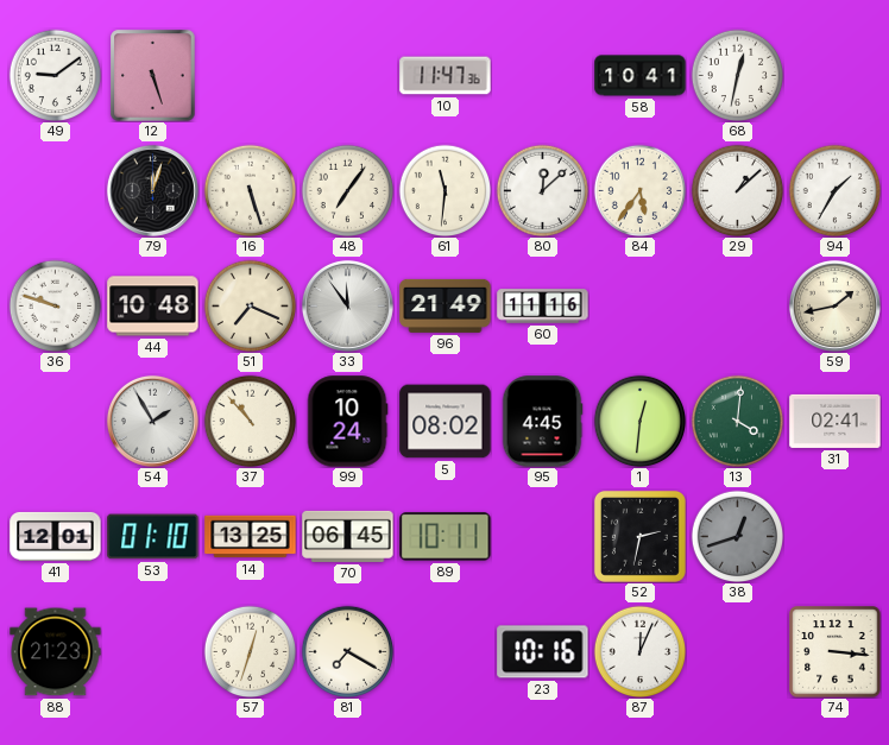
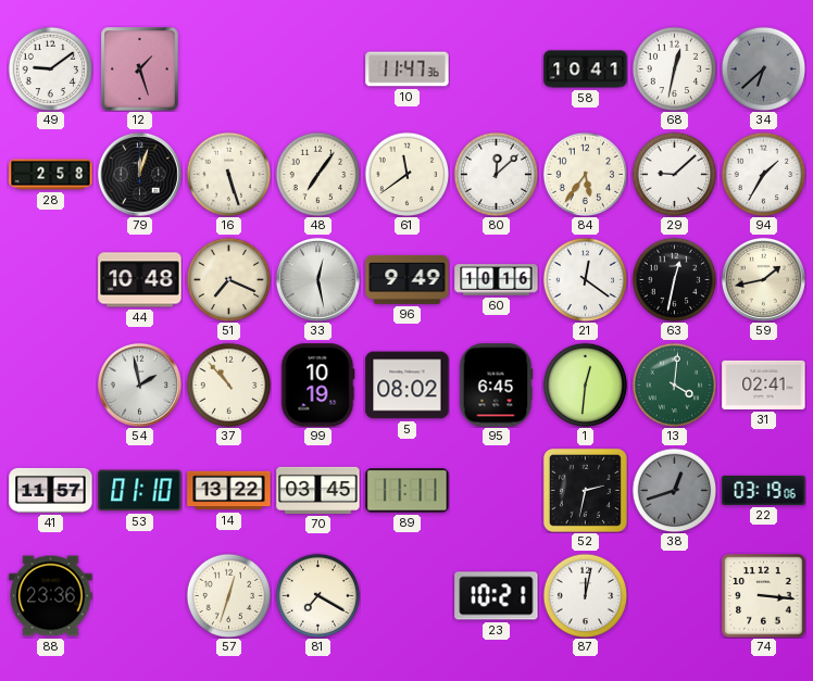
12: 5:27 -> 1:27
34: none -> 6:38
28: none -> 2:58
61: 11:31 -> 11:39
29: 1:08 -> 9:08
36: 9:48 -> none
33: 11:54 -> 12:28
96: 21:49 -> 9:49
60: 11:16 -> 10:16
21: none -> 12:21
63: none -> 12:32
54: 1:55 -> 1:58
99: 10:24 -> 10:19
95: 4:45 -> 6:45
41: 12:01 -> 11:57
14: 13:25 -> 13:22
70: 06:45 -> 03:45
89: 10:11 -> 11:11
22: none -> 03:19
88: 21:23 -> 23:36
23: 10:16 -> 10:21
87: 12:04 -> 12:02
